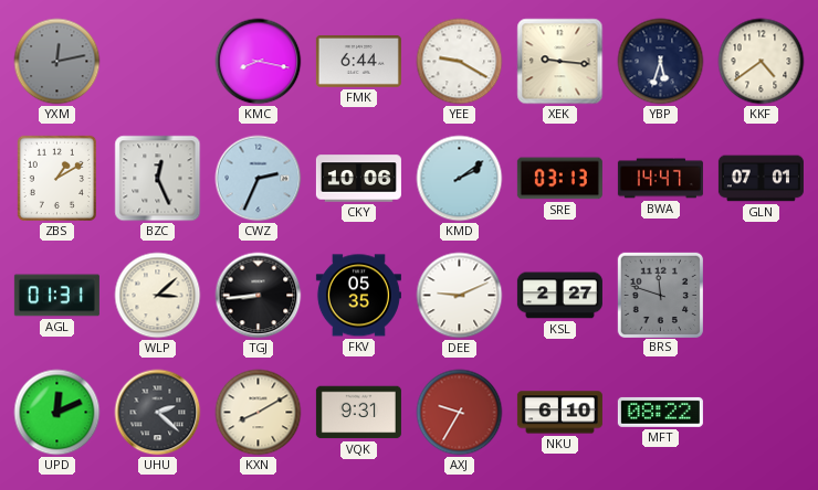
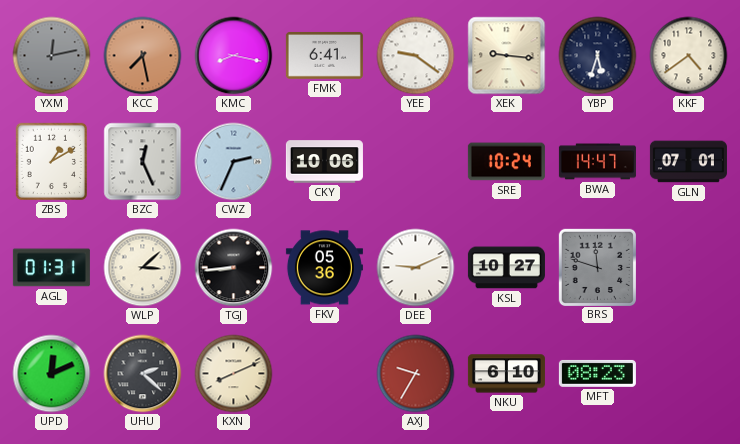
KCC: none -> 7:28
FMK: 6:44 -> 6:41
YEE: 9:20 -> 9:21
KMD: 2:09 -> none
SRE: 03:13 -> 10:24
FKV: 05:35 -> 05:36
KSL: 2:27 -> 10:27
KXN: 8:10 -> 8:11
VQK: 9:31 -> none
MFT: 08:22 -> 08:23
